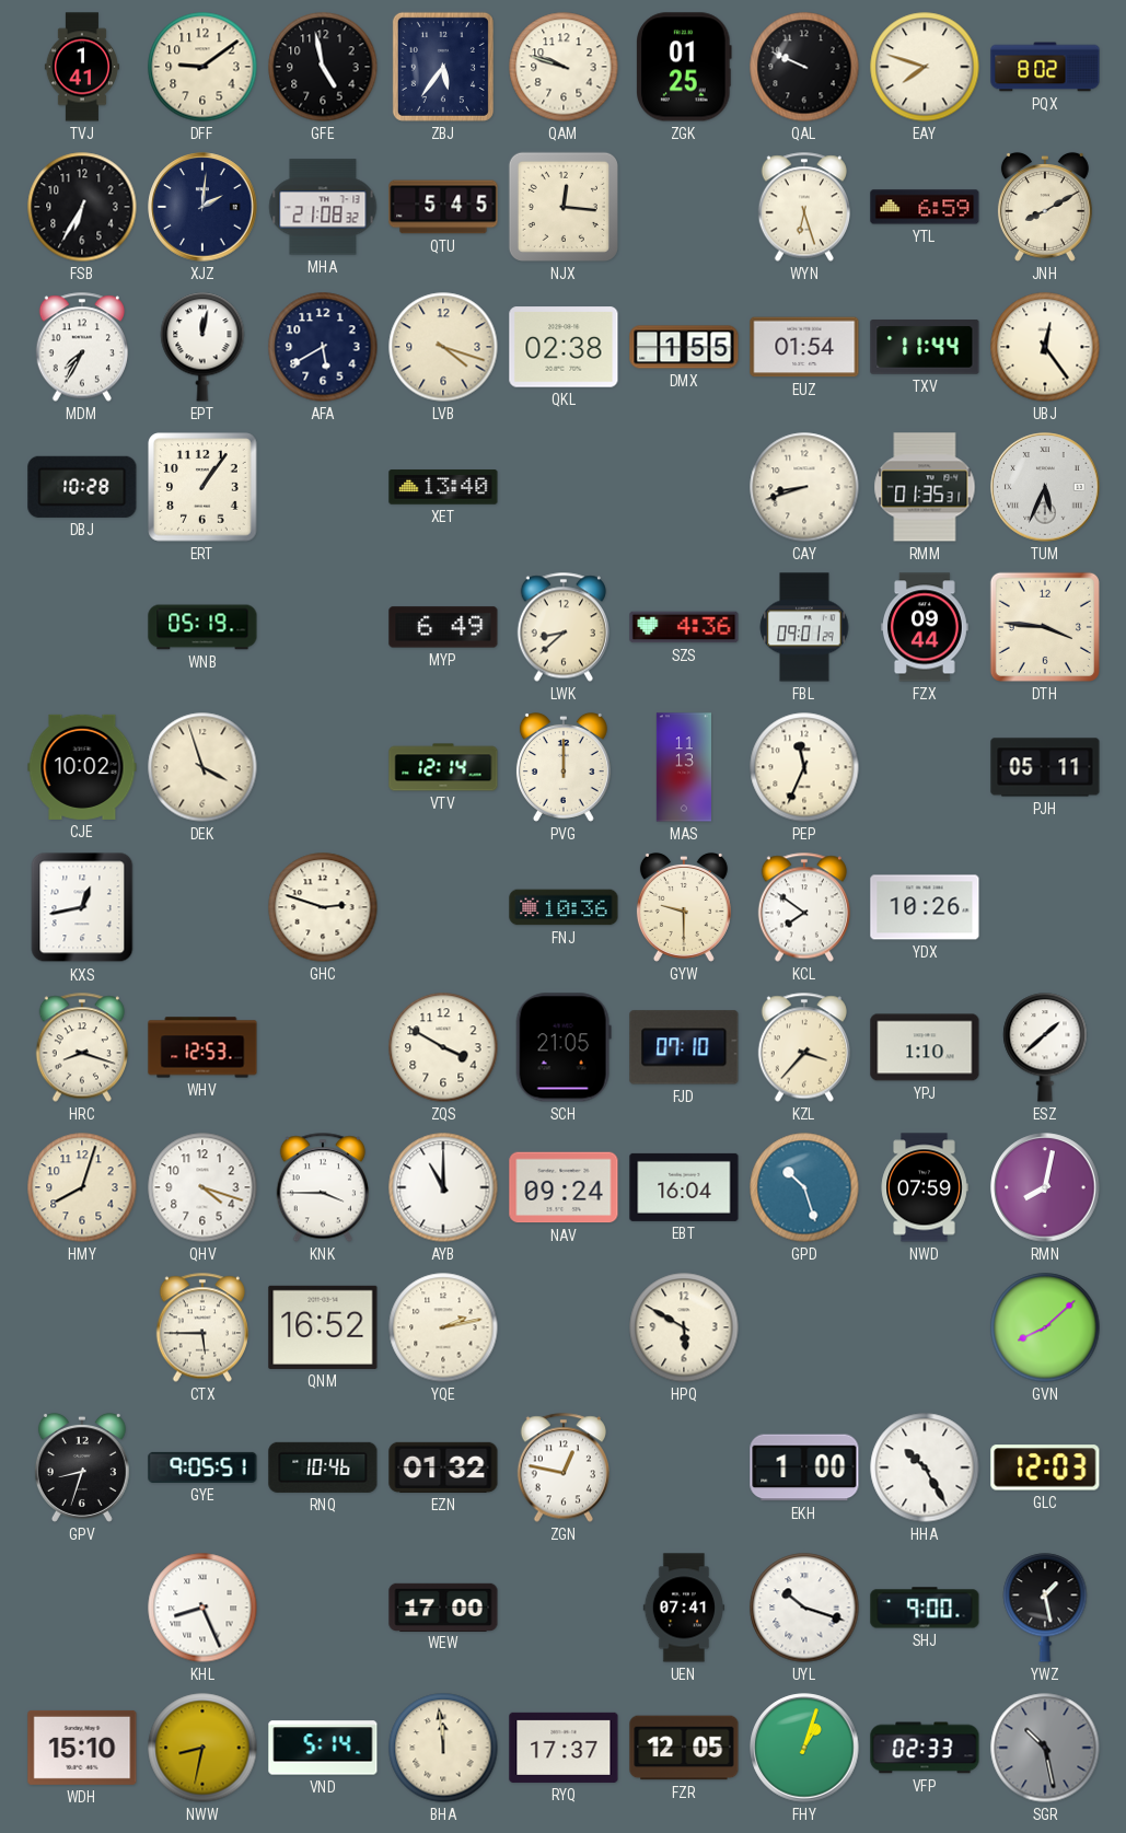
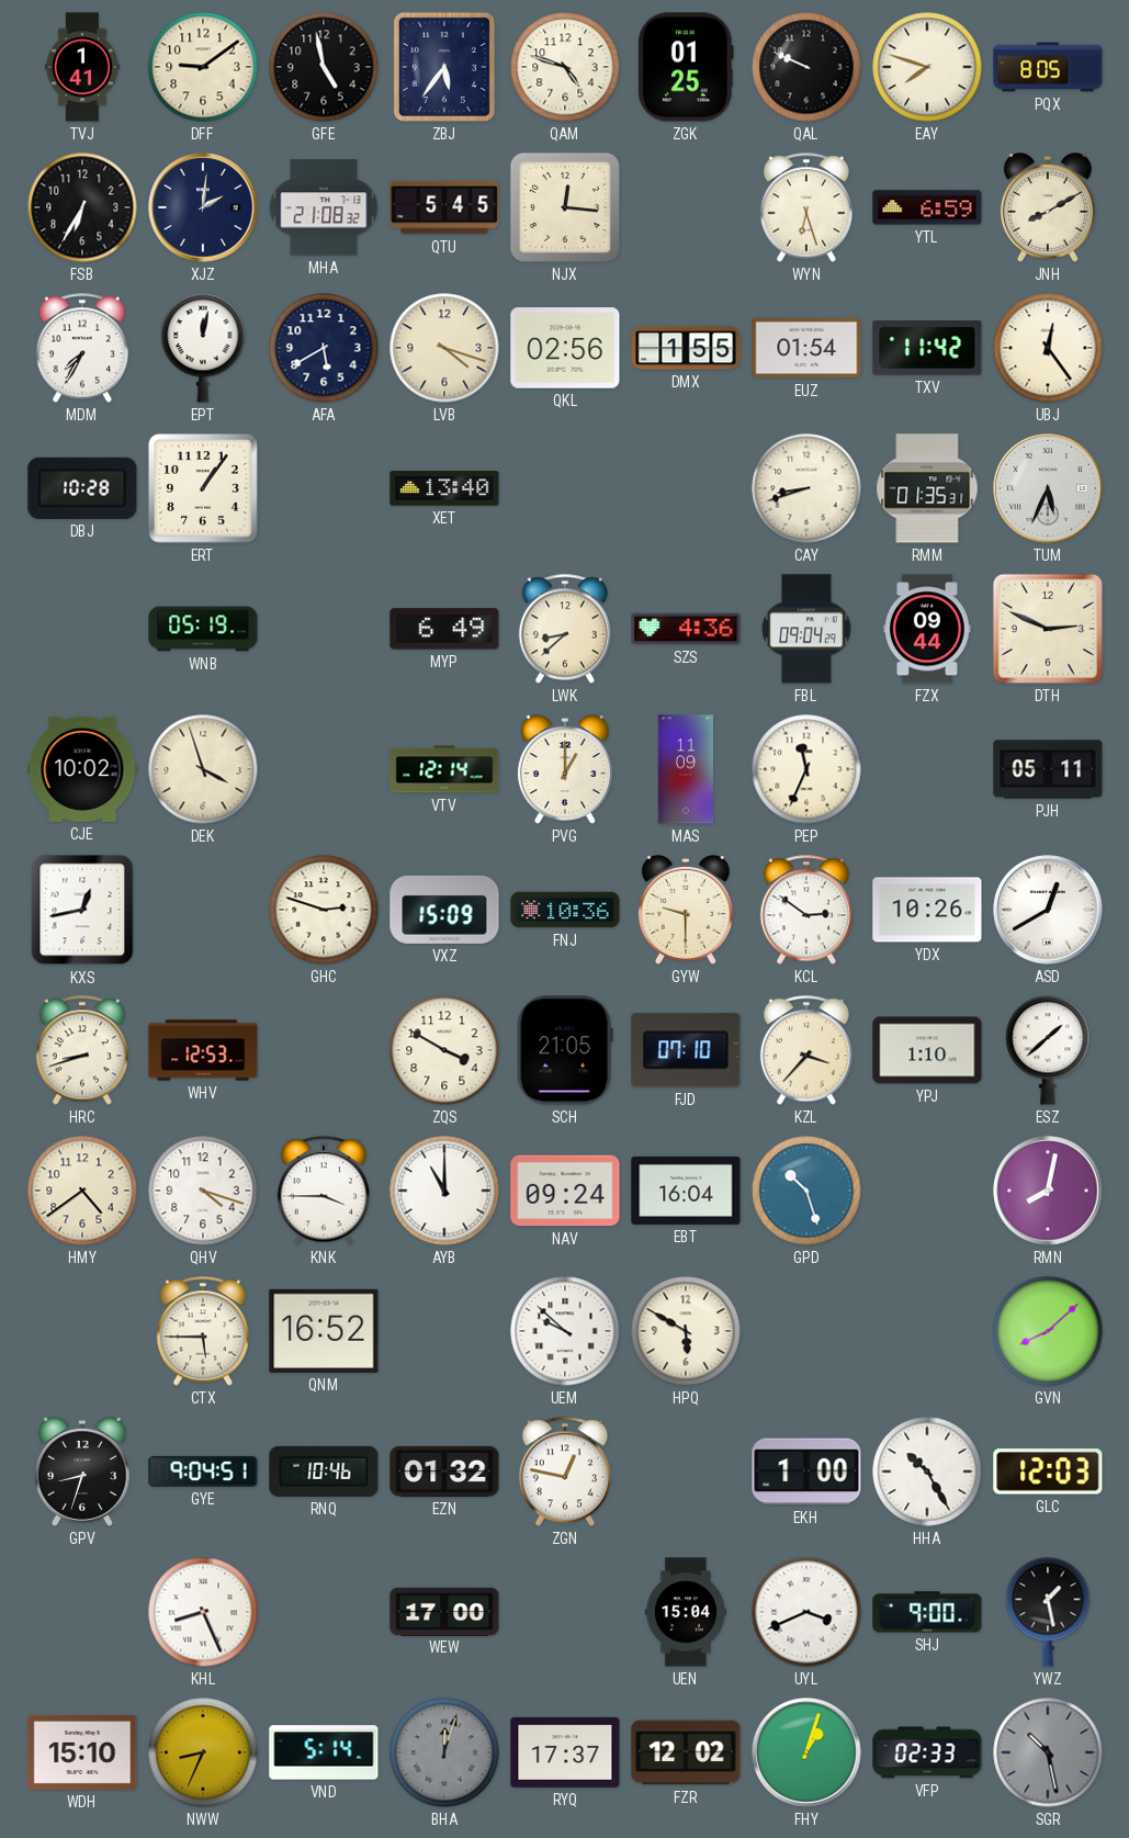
QAM: 9:48 -> 4:48
PQX: 8:02 -> 8:05
QKL: 02:38 -> 02:56
TXV: 11:44 -> 11:42
FBL: 09:01 -> 09:04
DTH: 3:46 -> 2:49
PVG: 12:00 -> 1:00
MAS: 11:13 -> 11:09
VXZ: none -> 15:09
KCL: 7:51 -> 2:51
ASD: none -> 12:40
HRC: 8:18 -> 8:42
HMY: 8:03 -> 4:39
NWD: 07:59 -> none
YQE: 2:13 -> none
UEM: none -> 9:52
GYE: 9:05 -> 9:04
UEN: 07:41 -> 15:04
UYL: 10:18 -> 3:41
NWW: 8:32 -> 8:34
BHA: 11:59 -> 12:03
BHA dial: cream -> grey
FZR: 12:05 -> 12:02
